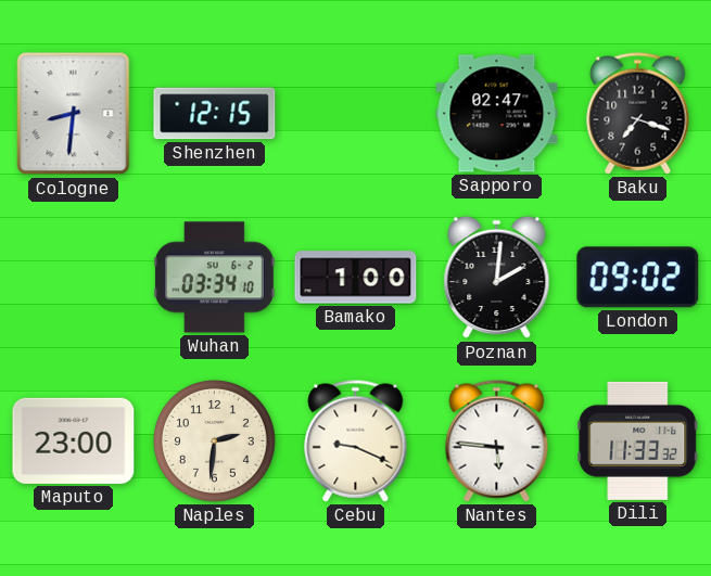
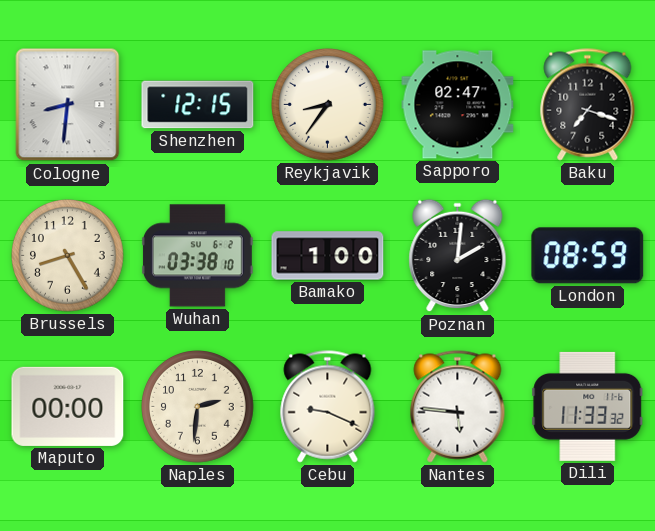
Reykjavik: none -> 8:36
Brussels: none -> 8:25
Wuhan: 03:34 -> 03:38
London: 09:02 -> 08:59
Maputo: 23:00 -> 00:00
